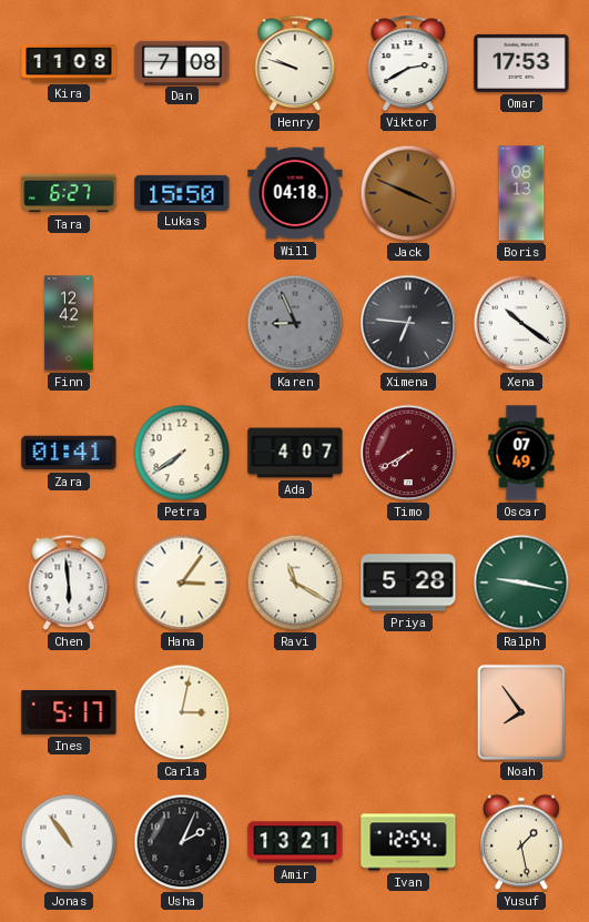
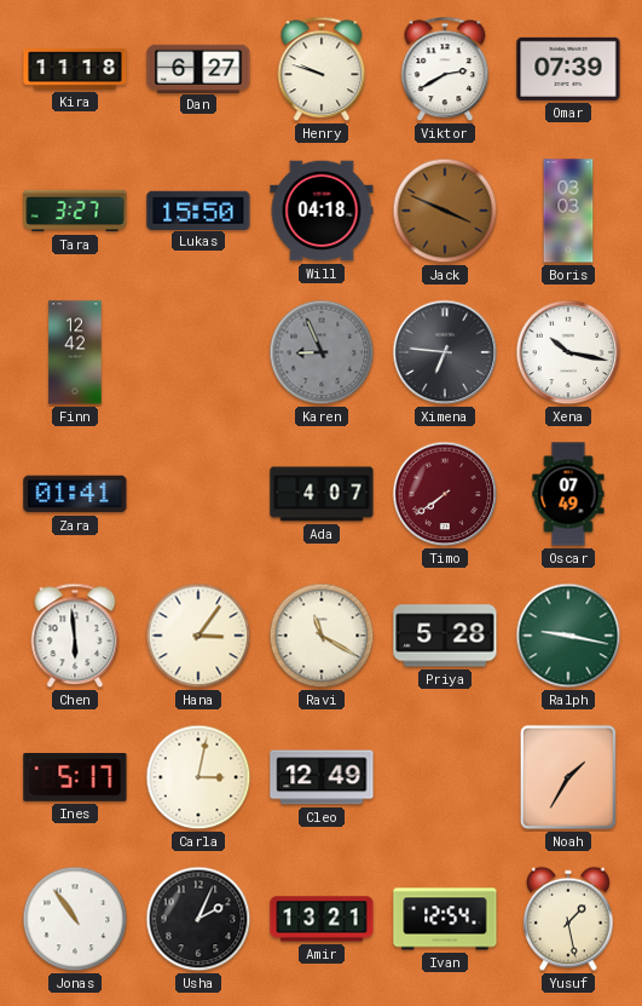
Kira: 11:08 -> 11:18
Dan: 7:08 -> 6:27
Omar: 17:53 -> 07:39
Tara: 6:27 -> 3:27
Boris: 08:13 -> 03:03
Xena: 10:21 -> 10:17
Petra: 7:39 -> none
Timo: 7:40 -> 7:39
Cleo: none -> 12:49
Noah: 7:54 -> 1:35
